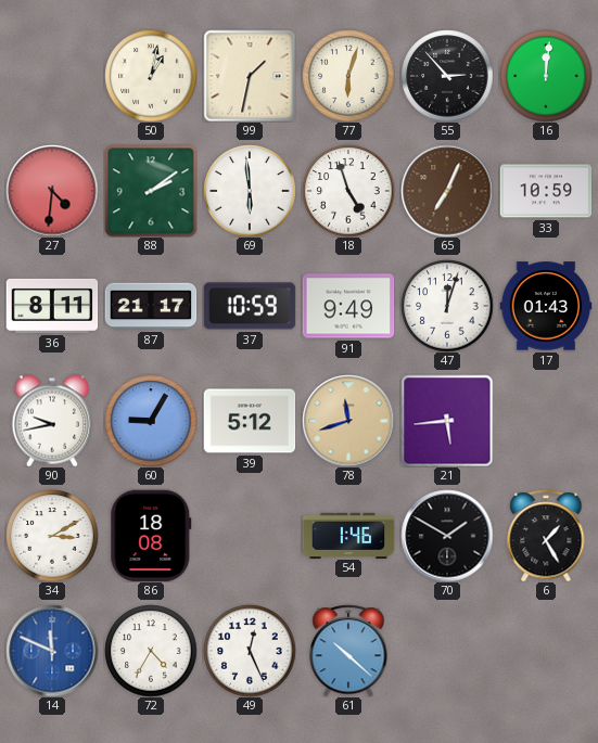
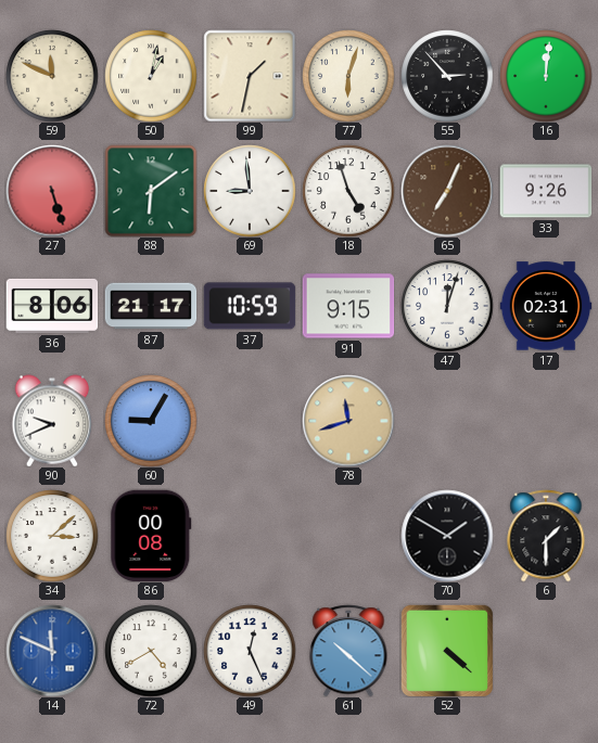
59: none -> 11:49
27: 4:31 -> 5:27
88: 2:09 -> 6:09
69: 5:59 -> 8:59
33: 10:59 -> 9:26
36: 8:11 -> 8:06
91: 9:49 -> 9:15
17: 01:43 -> 02:31
90: 9:43 -> 9:41
39: 5:12 -> none
21: 5:44 -> none
34: 3:10 -> 3:08
86: 18:08 -> 00:08
54: 1:46 -> none
6: 1:25 -> 1:30
72: 4:35 -> 4:40
52: none -> 4:22
